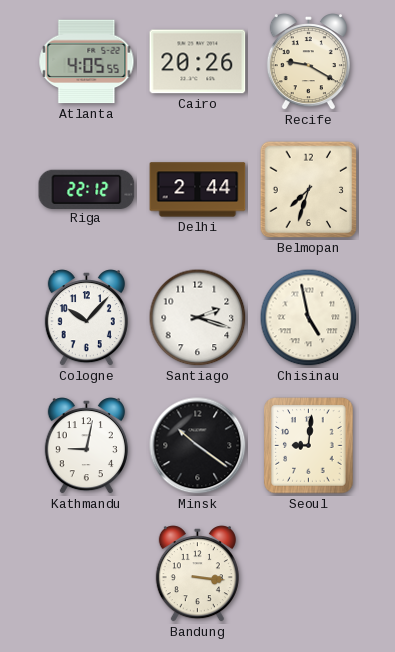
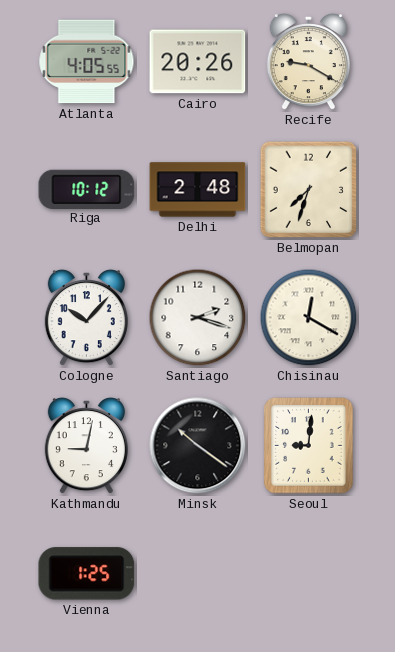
Riga: 22:12 -> 10:12
Delhi: 2:44 -> 2:48
Chisinau: 4:58 -> 12:20
Vienna: none -> 1:25
Bandung: 3:16 -> none
